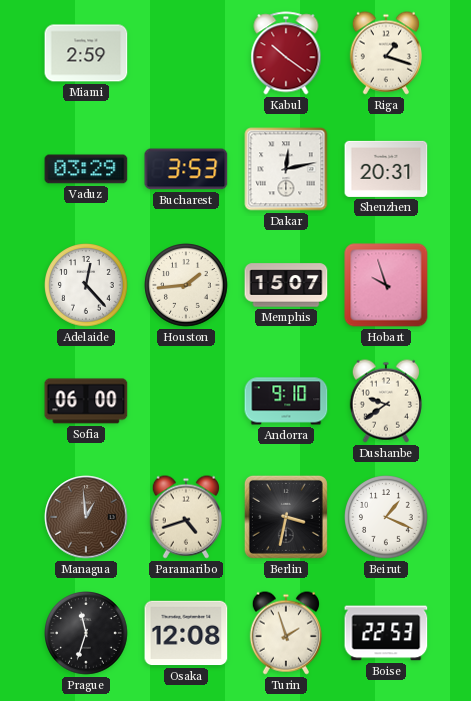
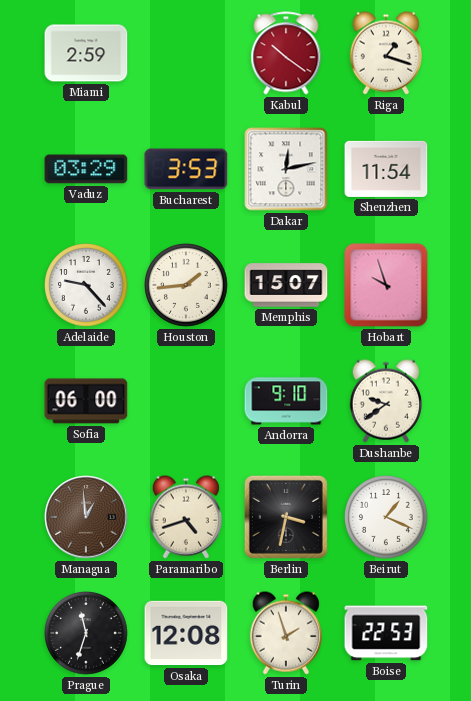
Shenzhen: 20:31 -> 11:54
Adelaide: 12:23 -> 9:23
